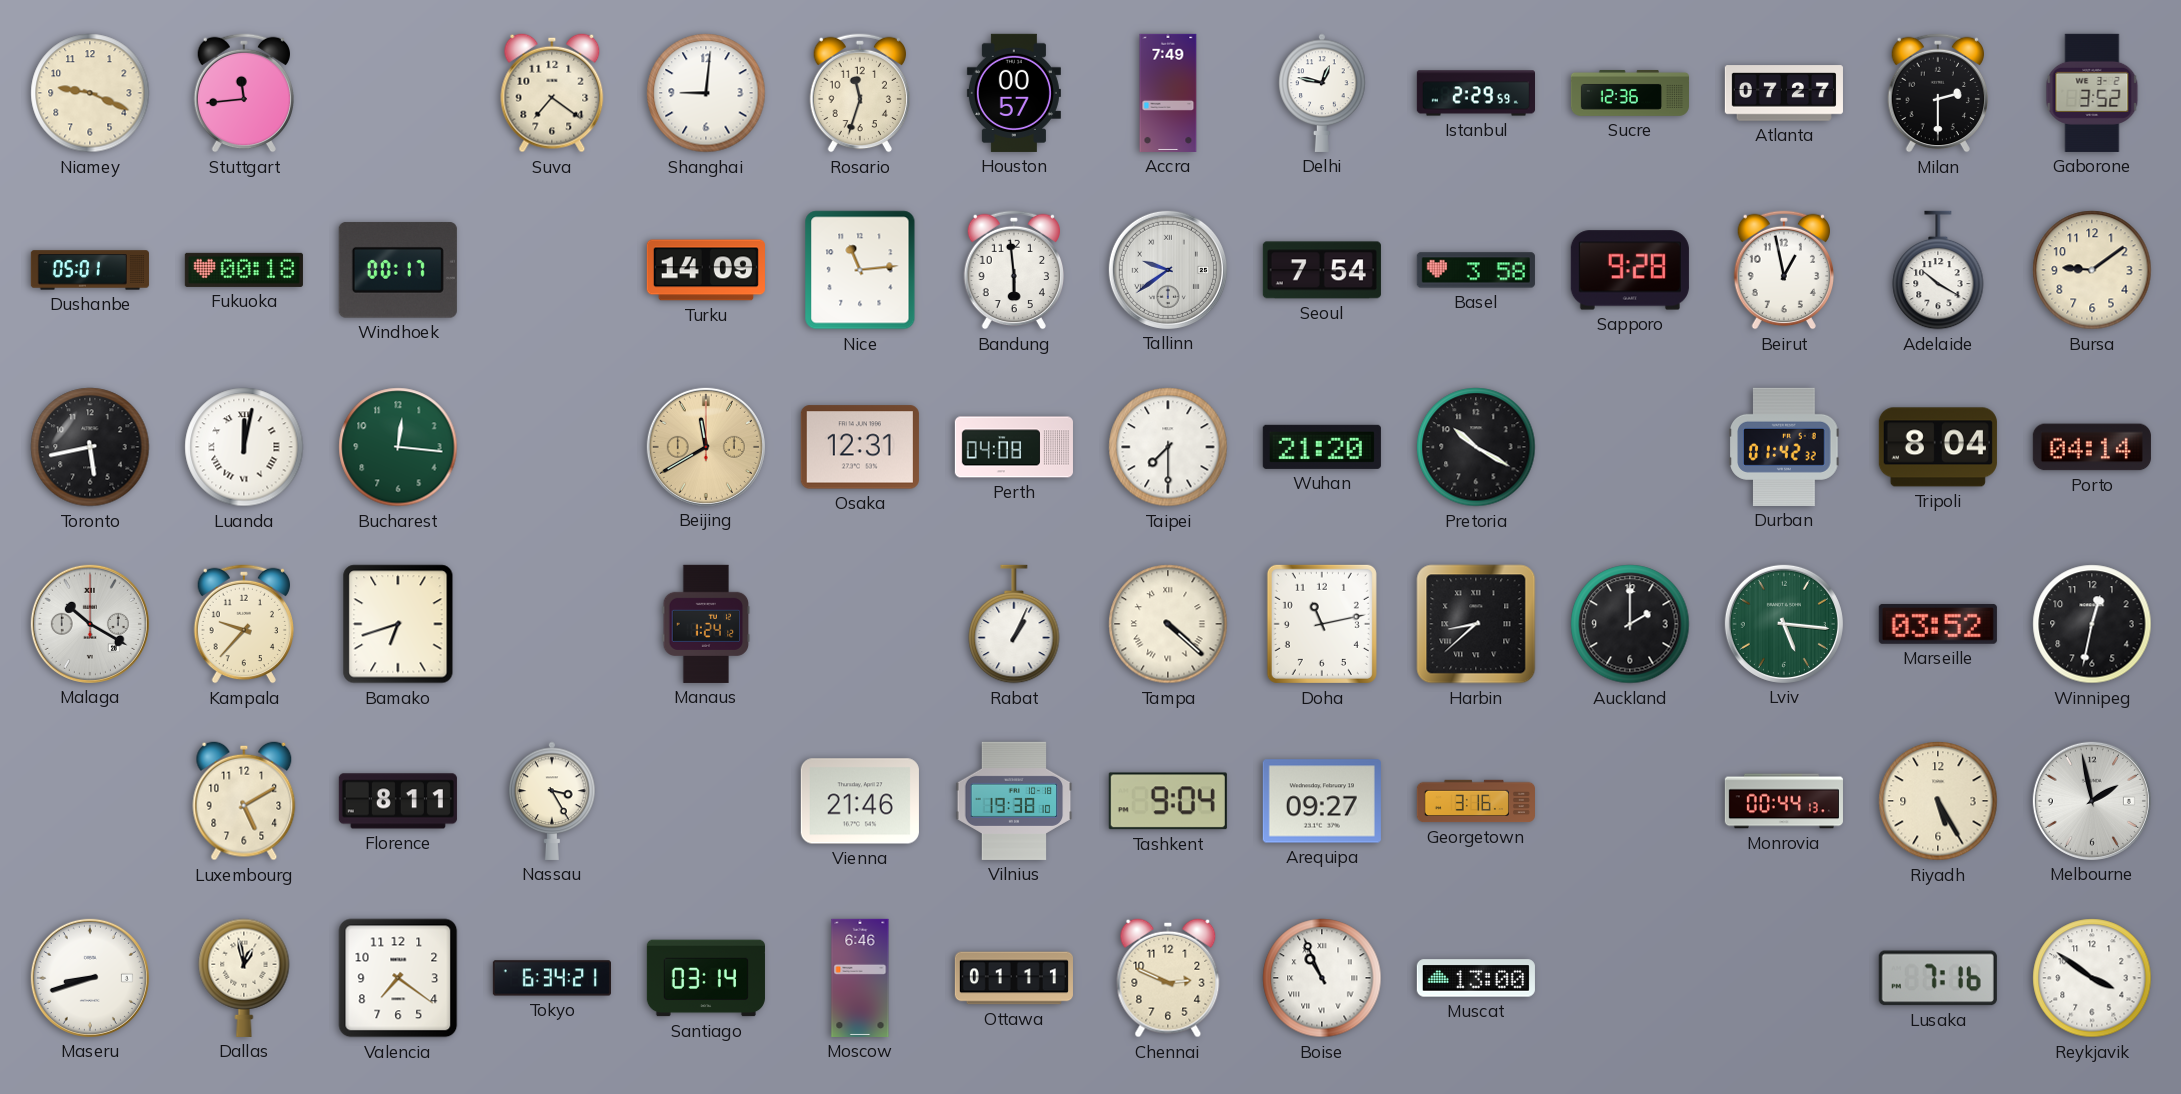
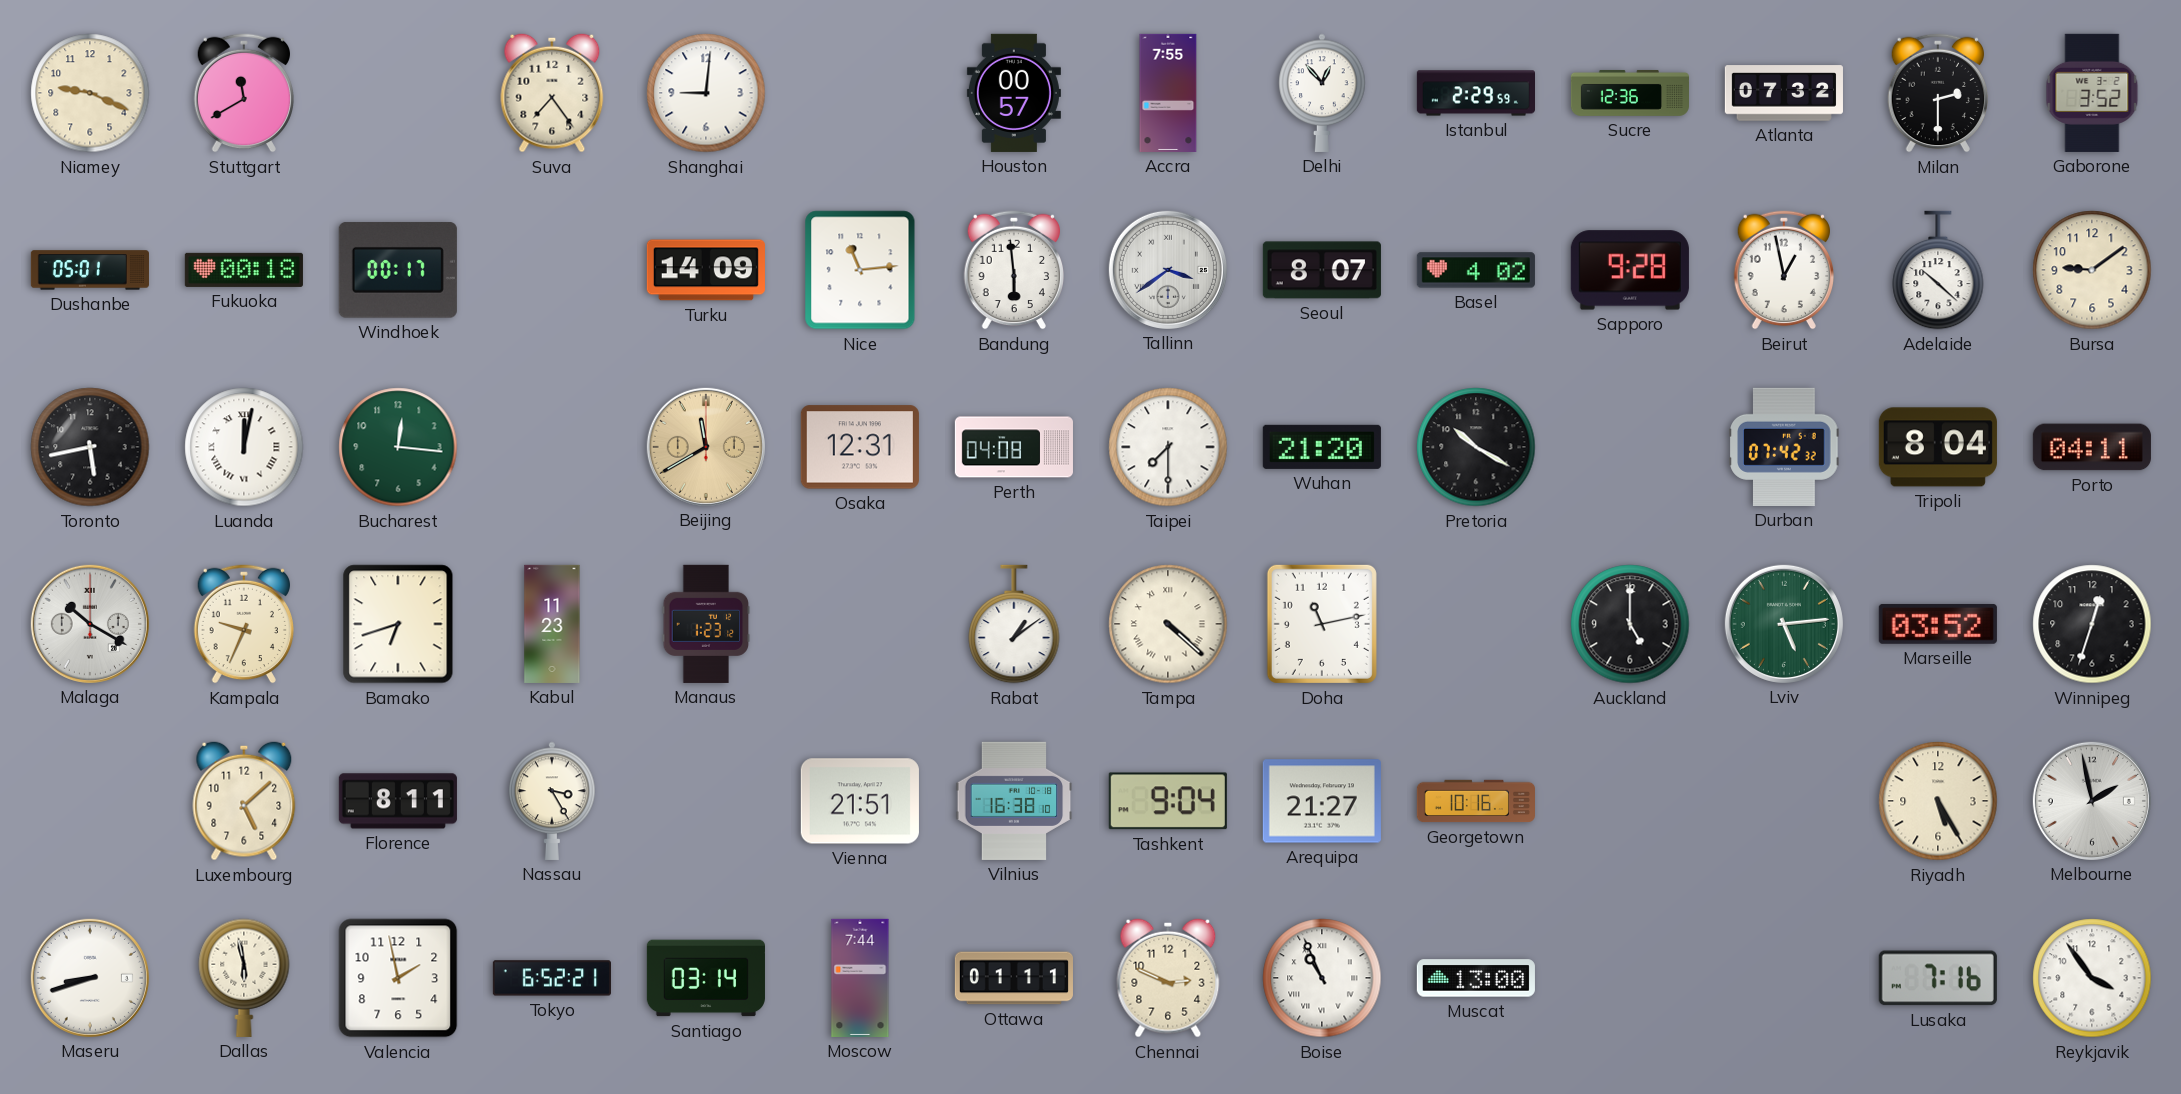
Stuttgart: 11:44 -> 11:40
Suva: 7:21 -> 7:24
Rosario: 11:33 -> none
Accra: 7:49 -> 7:55
Delhi: 12:47 -> 12:53
Atlanta: 07:27 -> 07:32
Tallinn: 9:39 -> 3:39
Seoul: 7:54 -> 8:07
Basel: 3:58 -> 4:02
Adelaide: 10:20 -> 10:22
Durban: 01:42 -> 07:42
Porto: 04:14 -> 04:11
Kampala: 9:37 -> 9:34
Kabul: none -> 11:23
Manaus: 1:24 -> 1:23
Rabat: 1:04 -> 1:09
Harbin: 8:38 -> none
Auckland: 2:00 -> 5:00
Lviv: 5:16 -> 5:14
Winnipeg: 12:32 -> 12:33
Luxembourg: 5:10 -> 5:08
Vienna: 21:46 -> 21:51
Vilnius: 19:38 -> 16:38
Arequipa: 09:27 -> 21:27
Georgetown: 3:16 -> 10:16
Monrovia: 00:44 -> none
Dallas: 12:58 -> 5:58
Valencia: 7:21 -> 1:58
Tokyo: 6:34 -> 6:52
Moscow: 6:46 -> 7:44
Reykjavik: 3:51 -> 3:54
